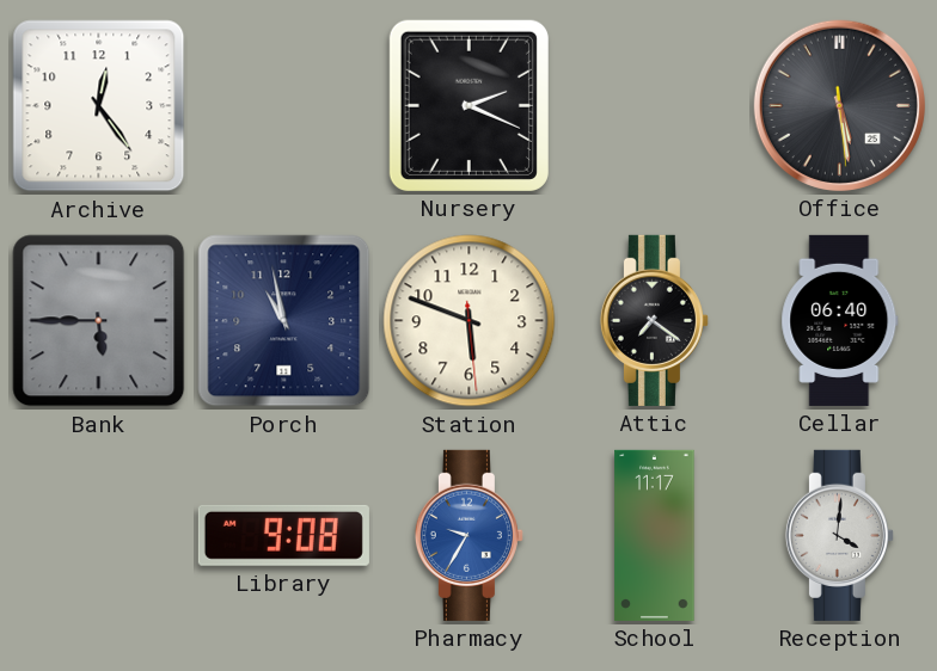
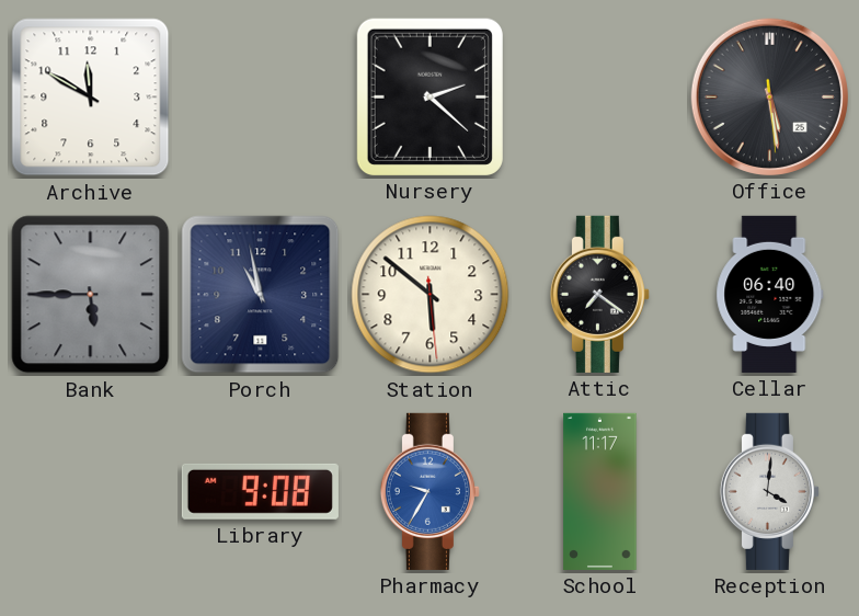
Archive: 12:24 -> 11:50
Nursery: 2:19 -> 2:22
Station: 5:48 -> 5:51
